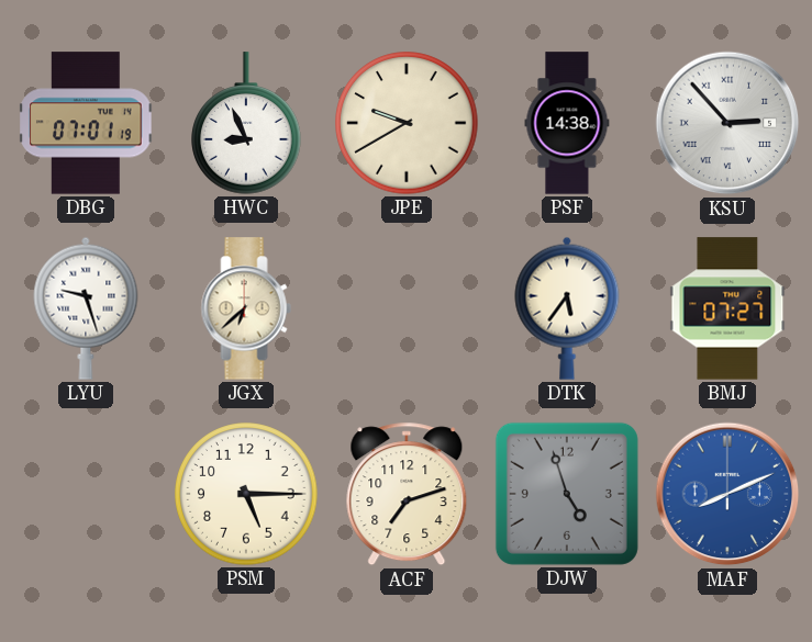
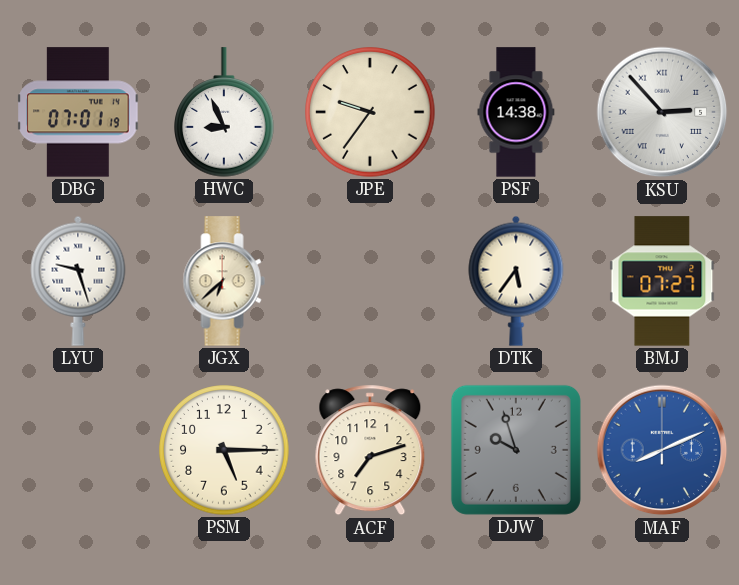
JPE: 9:40 -> 9:36
DJW: 4:57 -> 9:57
